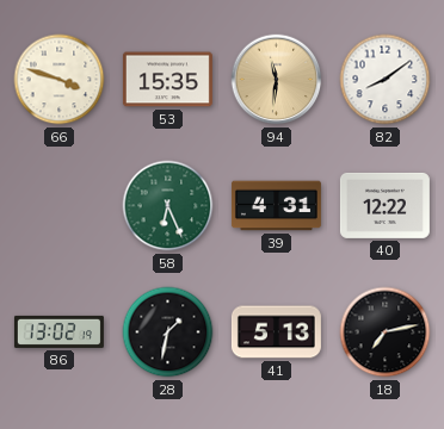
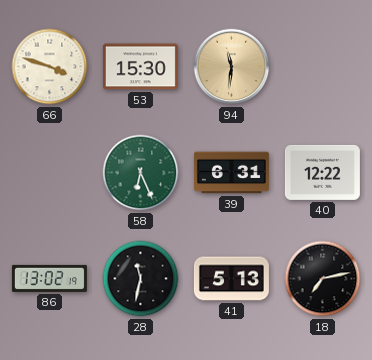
53: 15:35 -> 15:30
82: 8:09 -> none
39: 4:31 -> 6:31
28: 1:32 -> 11:32
